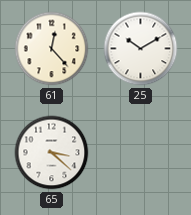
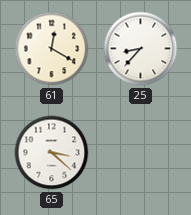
61: 12:23 -> 12:20
25: 10:10 -> 8:37
